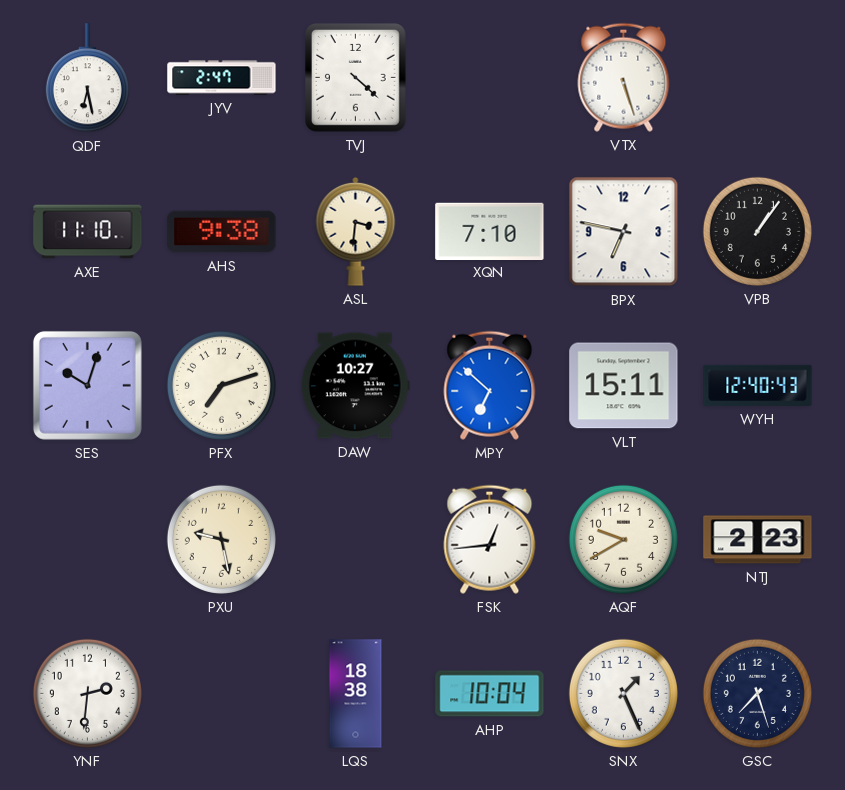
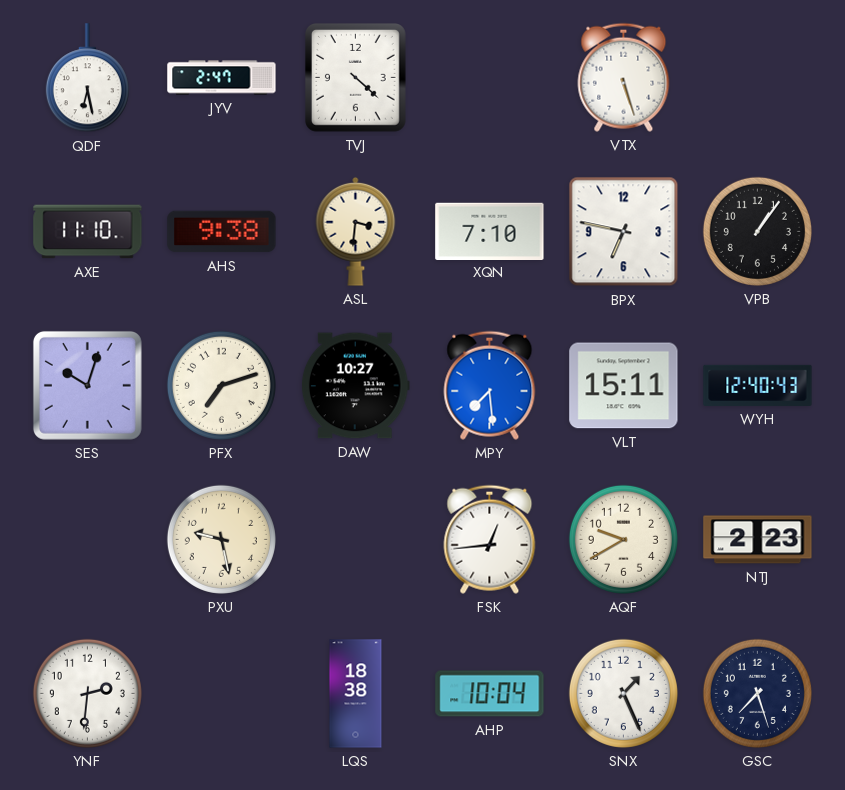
MPY: 6:52 -> 7:29
